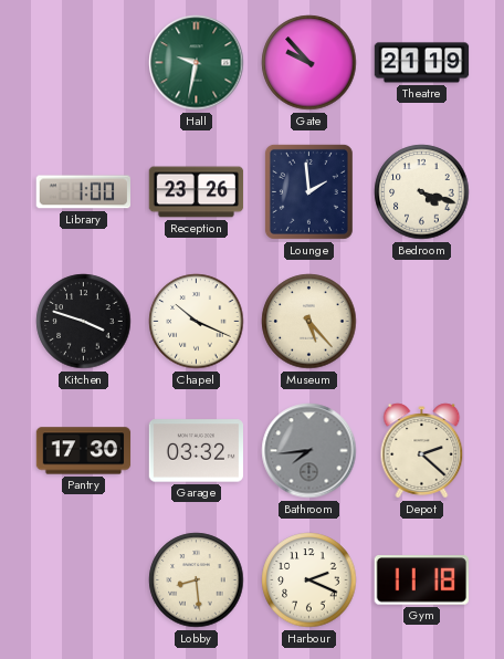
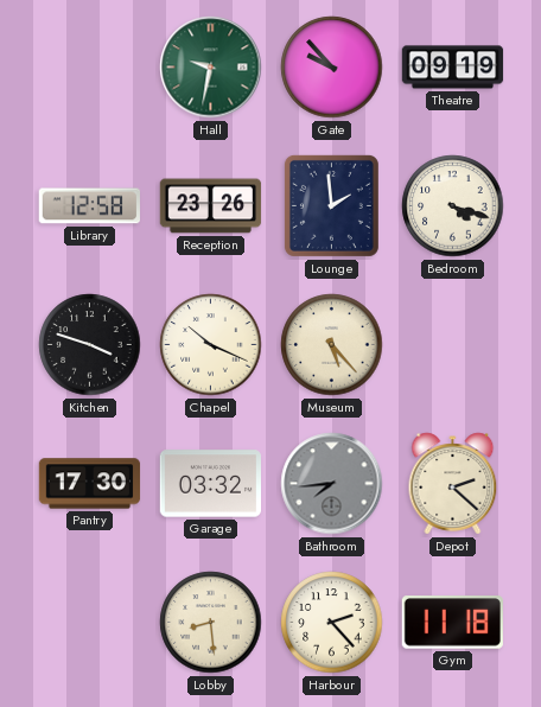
Theatre: 21:19 -> 09:19
Library: 1:00 -> 12:58
Harbour: 2:19 -> 2:23
